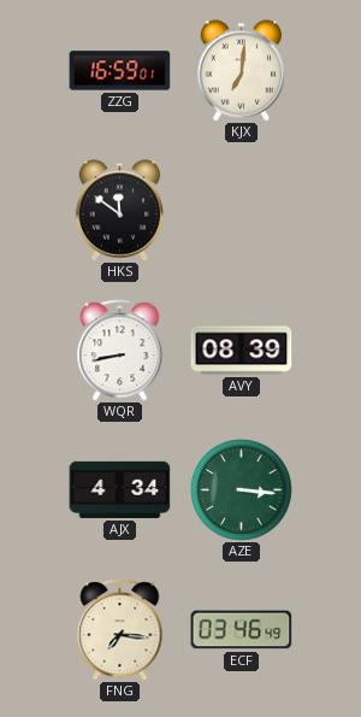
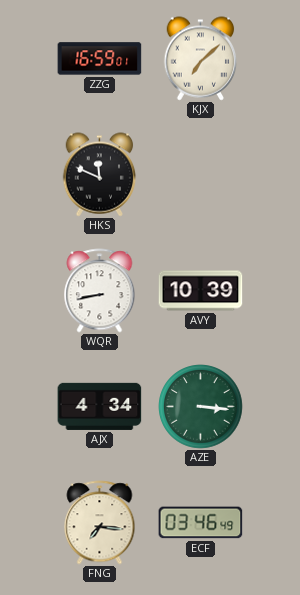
KJX: 7:01 -> 7:08
HKS: 11:51 -> 11:49
AVY: 08:39 -> 10:39
